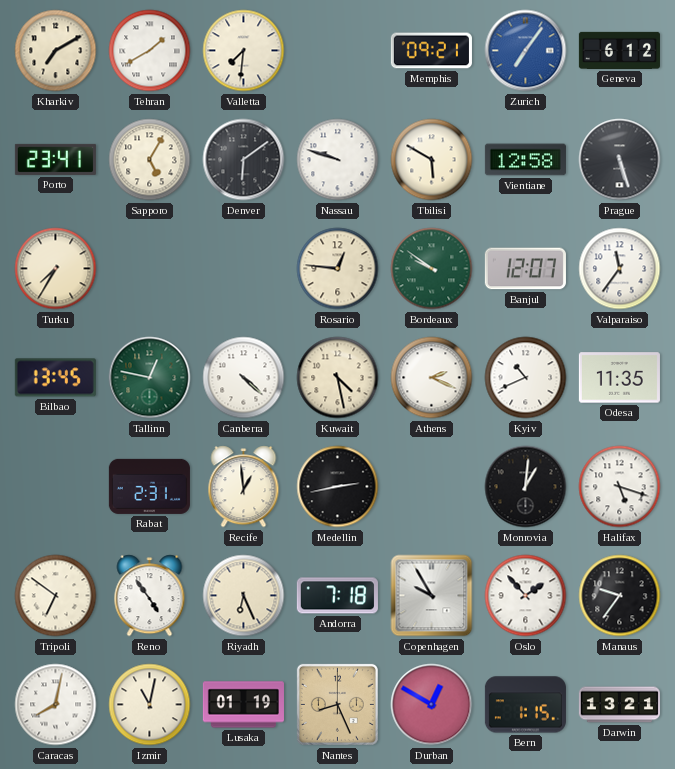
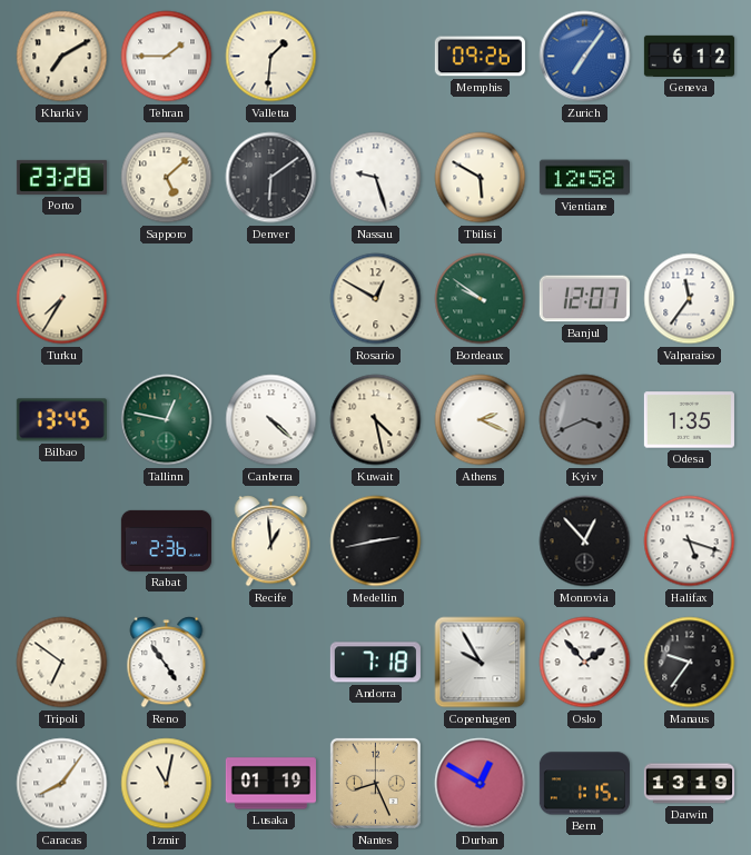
Tehran: 1:40 -> 1:45
Valletta: 7:31 -> 1:31
Memphis: 09:21 -> 09:26
Porto: 23:41 -> 23:28
Sapporo: 5:05 -> 5:08
Nassau: 9:48 -> 9:27
Prague: 5:27 -> none
Rosario: 12:46 -> 12:50
Kyiv: 10:41 -> 3:41
Kyiv dial: white -> grey
Odesa: 11:35 -> 1:35
Rabat: 2:31 -> 2:36
Monrovia: 1:01 -> 12:53
Riyadh: 6:26 -> none
Caracas: 8:02 -> 8:06
Darwin: 13:21 -> 13:19
